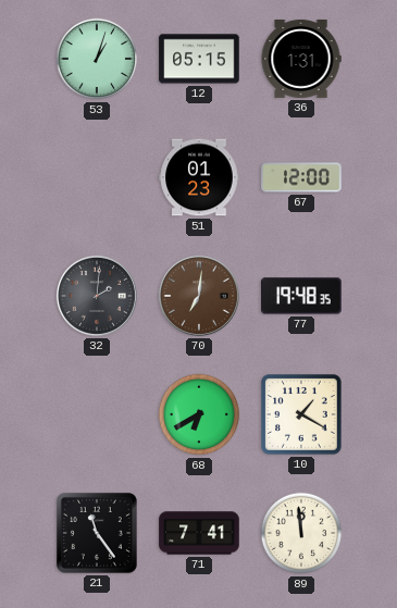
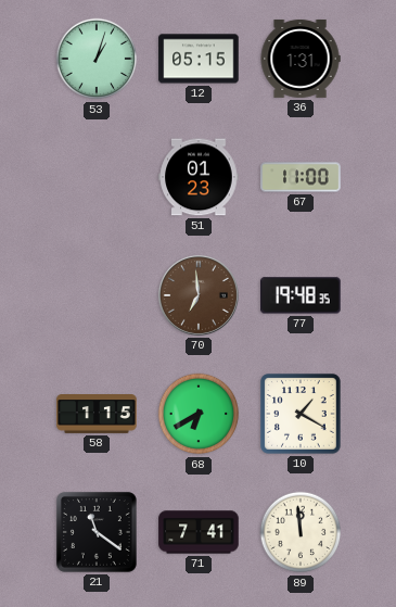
67: 12:00 -> 11:00
32: 2:01 -> none
70: 7:01 -> 6:59
58: none -> 1:15
21: 11:24 -> 11:21
